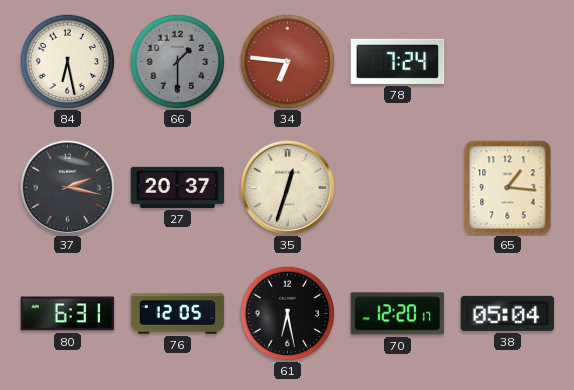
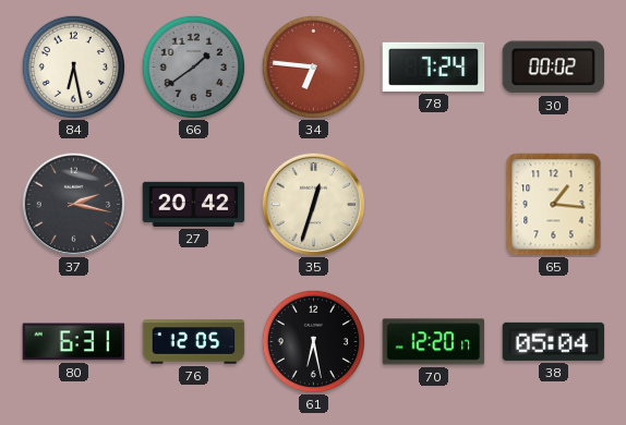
66: 1:30 -> 1:39
30: none -> 00:02
27: 20:37 -> 20:42
